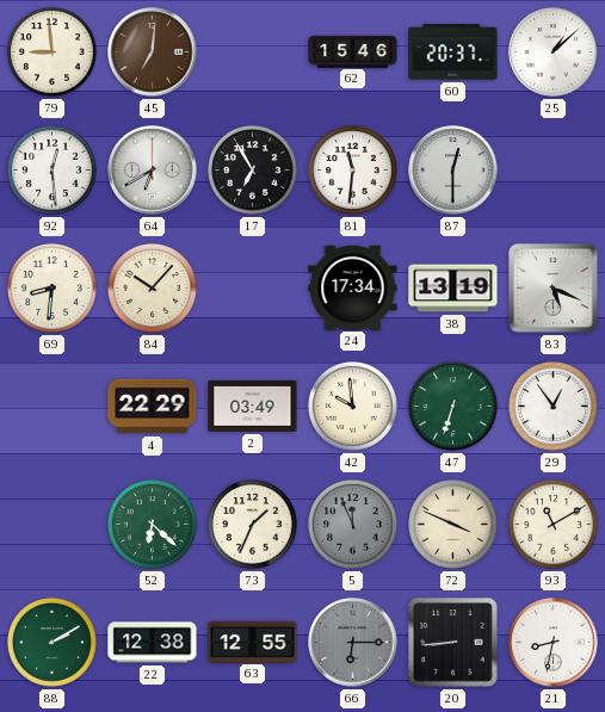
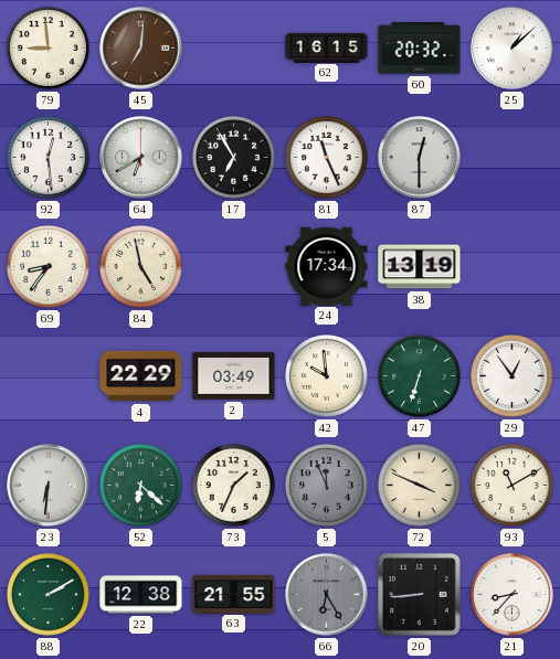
62: 15:46 -> 16:15
60: 20:37 -> 20:32
81: 11:31 -> 11:26
69: 8:31 -> 8:36
84: 10:07 -> 4:58
83: 5:19 -> none
23: none -> 6:31
63: 12:55 -> 21:55
66: 6:15 -> 6:25
21: 8:32 -> 8:37
